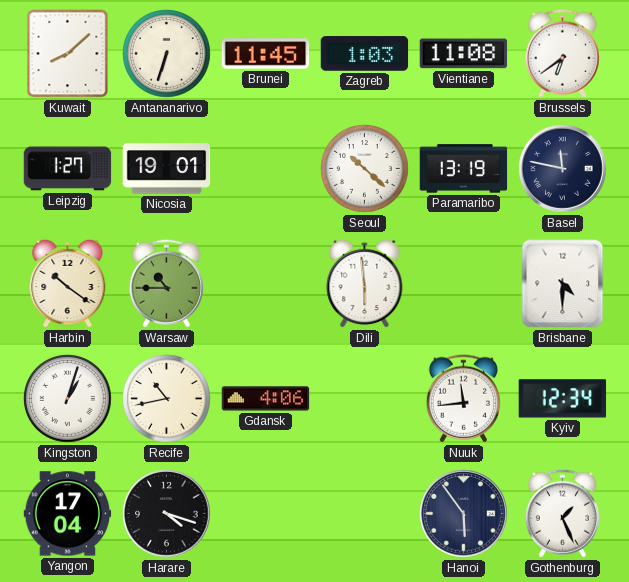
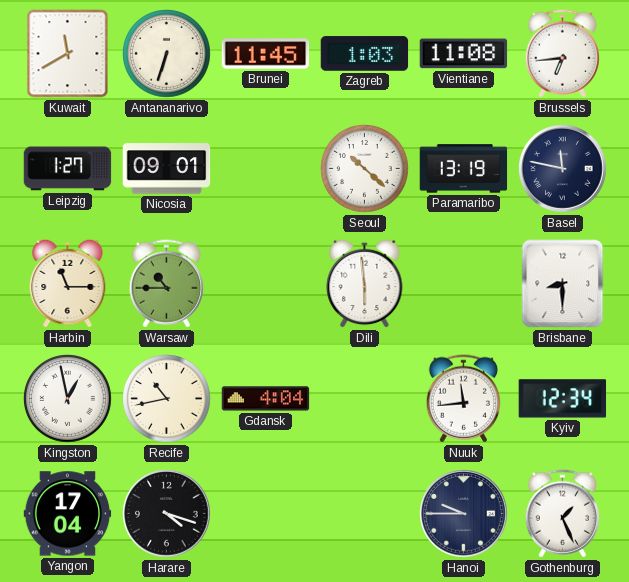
Kuwait: 8:08 -> 11:40
Brussels: 6:39 -> 6:44
Nicosia: 19:01 -> 09:01
Harbin: 10:21 -> 11:15
Brisbane: 4:30 -> 8:30
Kingston: 1:03 -> 12:58
Gdansk: 4:06 -> 4:04
Hanoi: 5:54 -> 9:45
